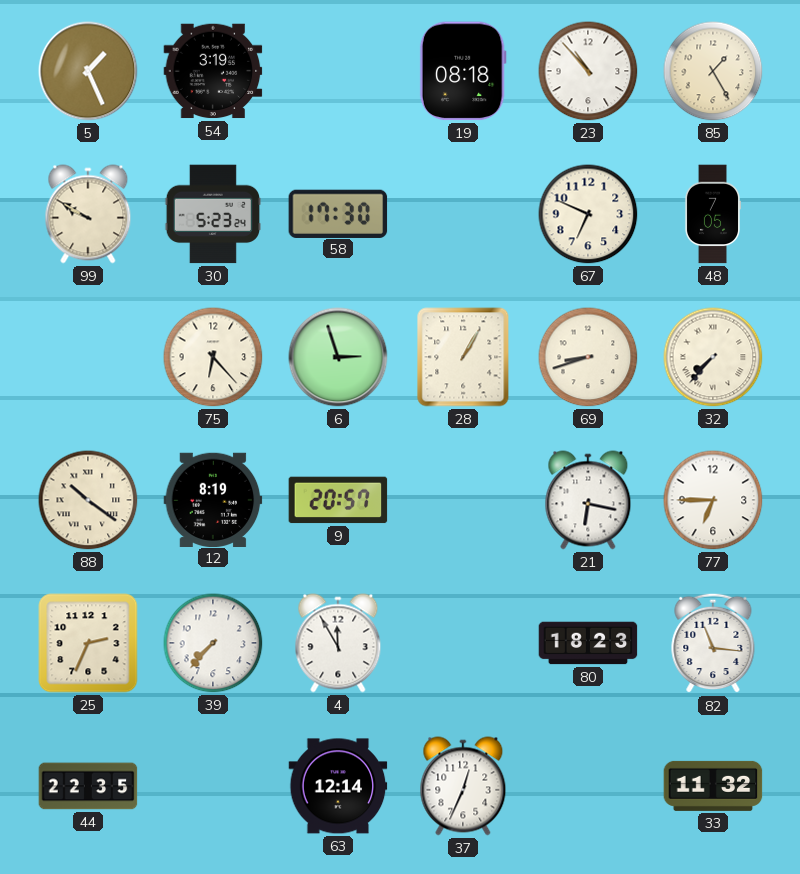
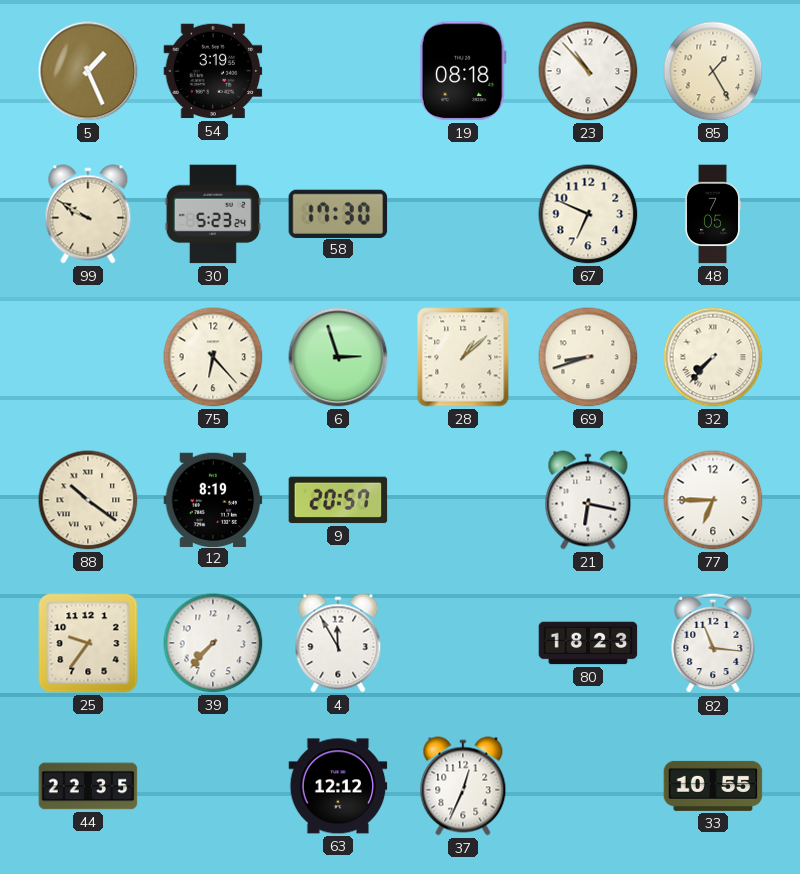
28: 1:05 -> 1:08
25: 2:34 -> 9:36
63: 12:14 -> 12:12
33: 11:32 -> 10:55
